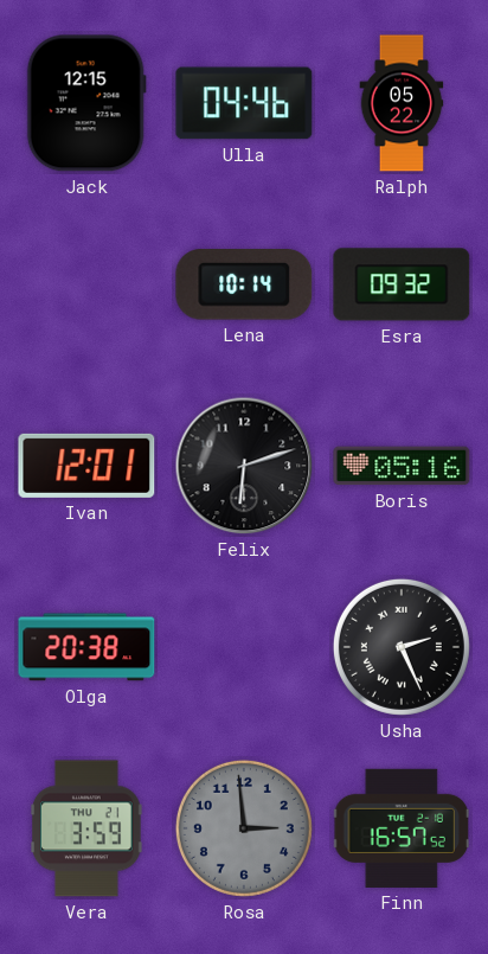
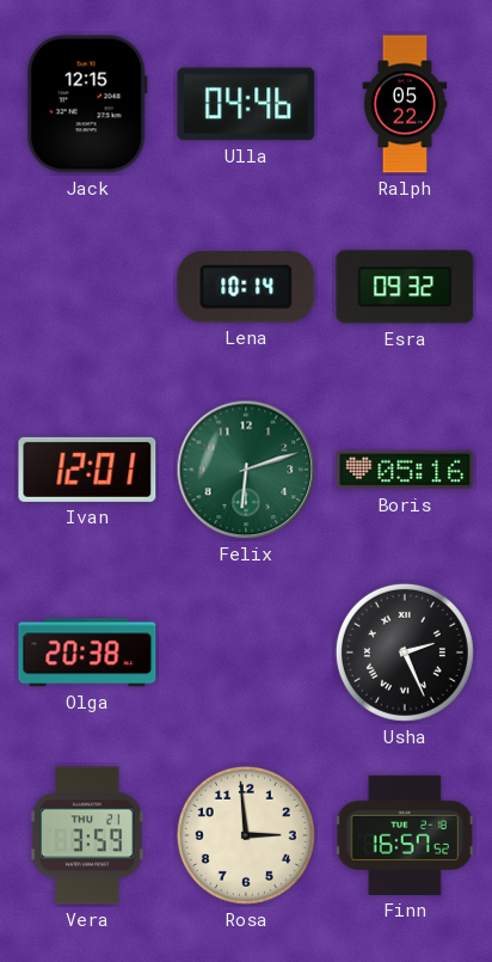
Felix dial: black -> green
Rosa dial: grey -> cream
